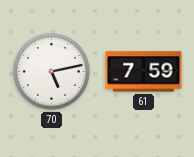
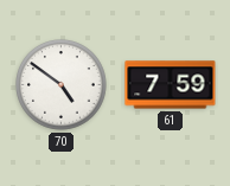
70: 5:13 -> 4:51
